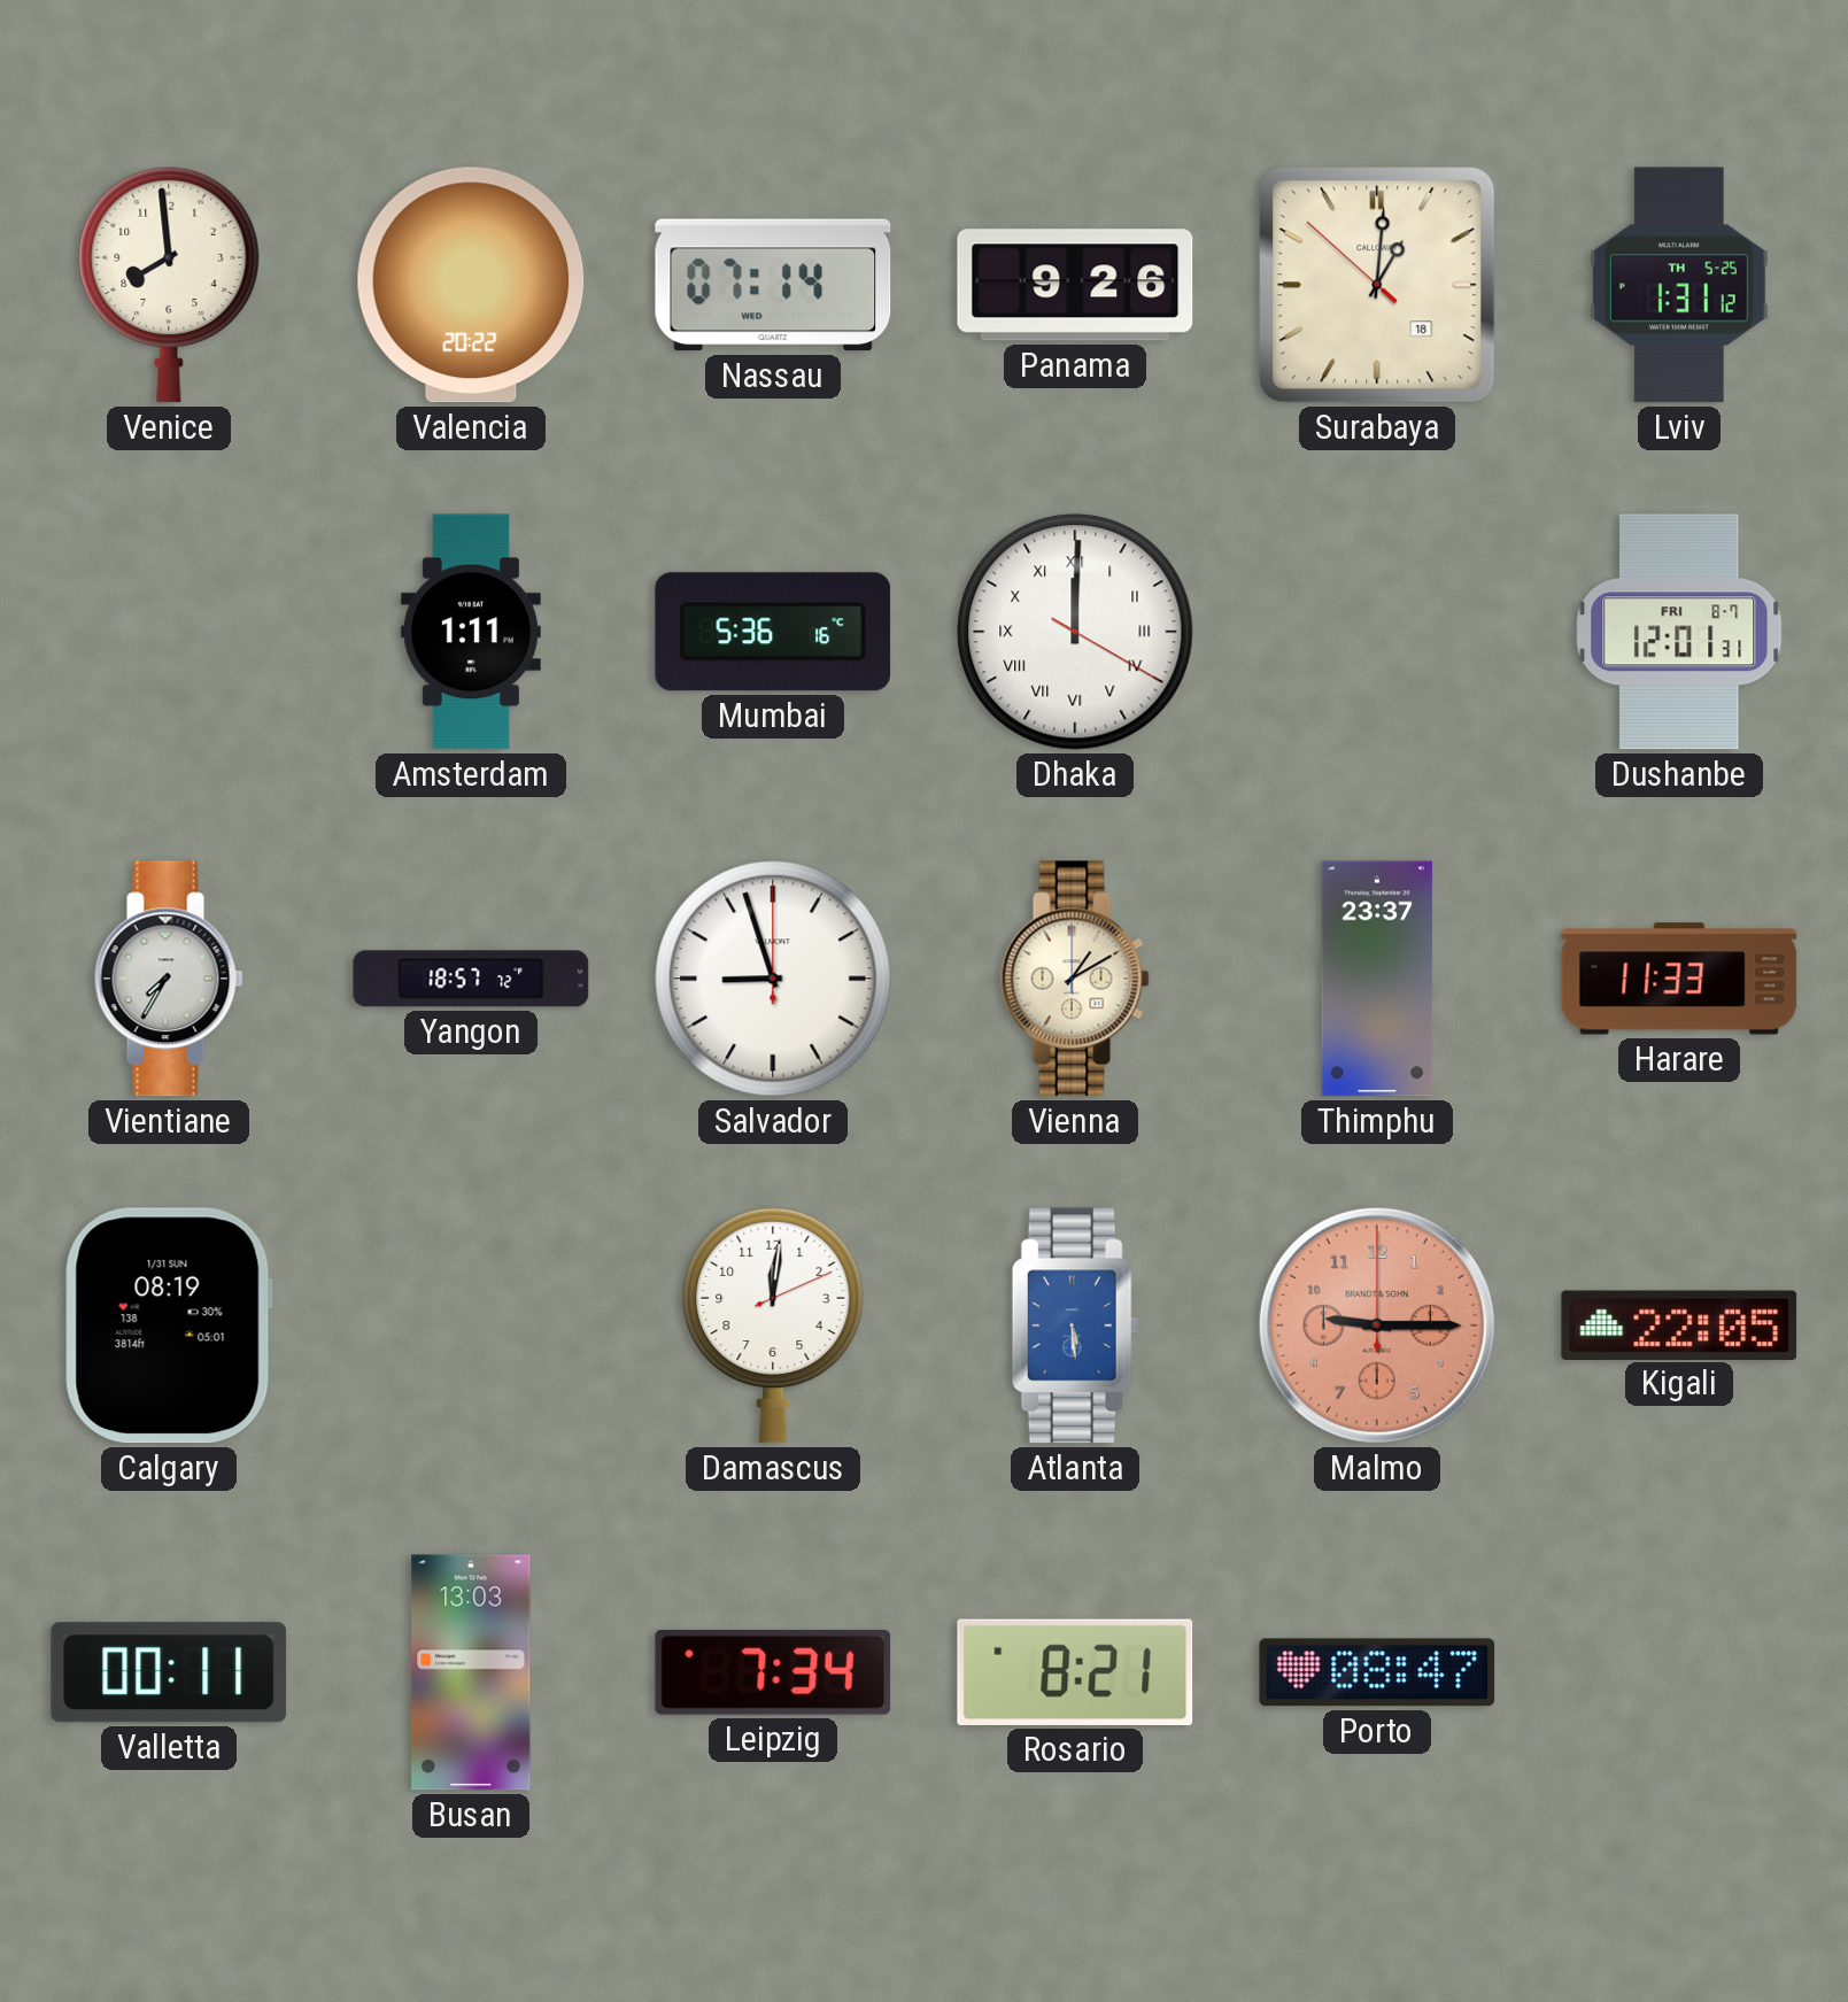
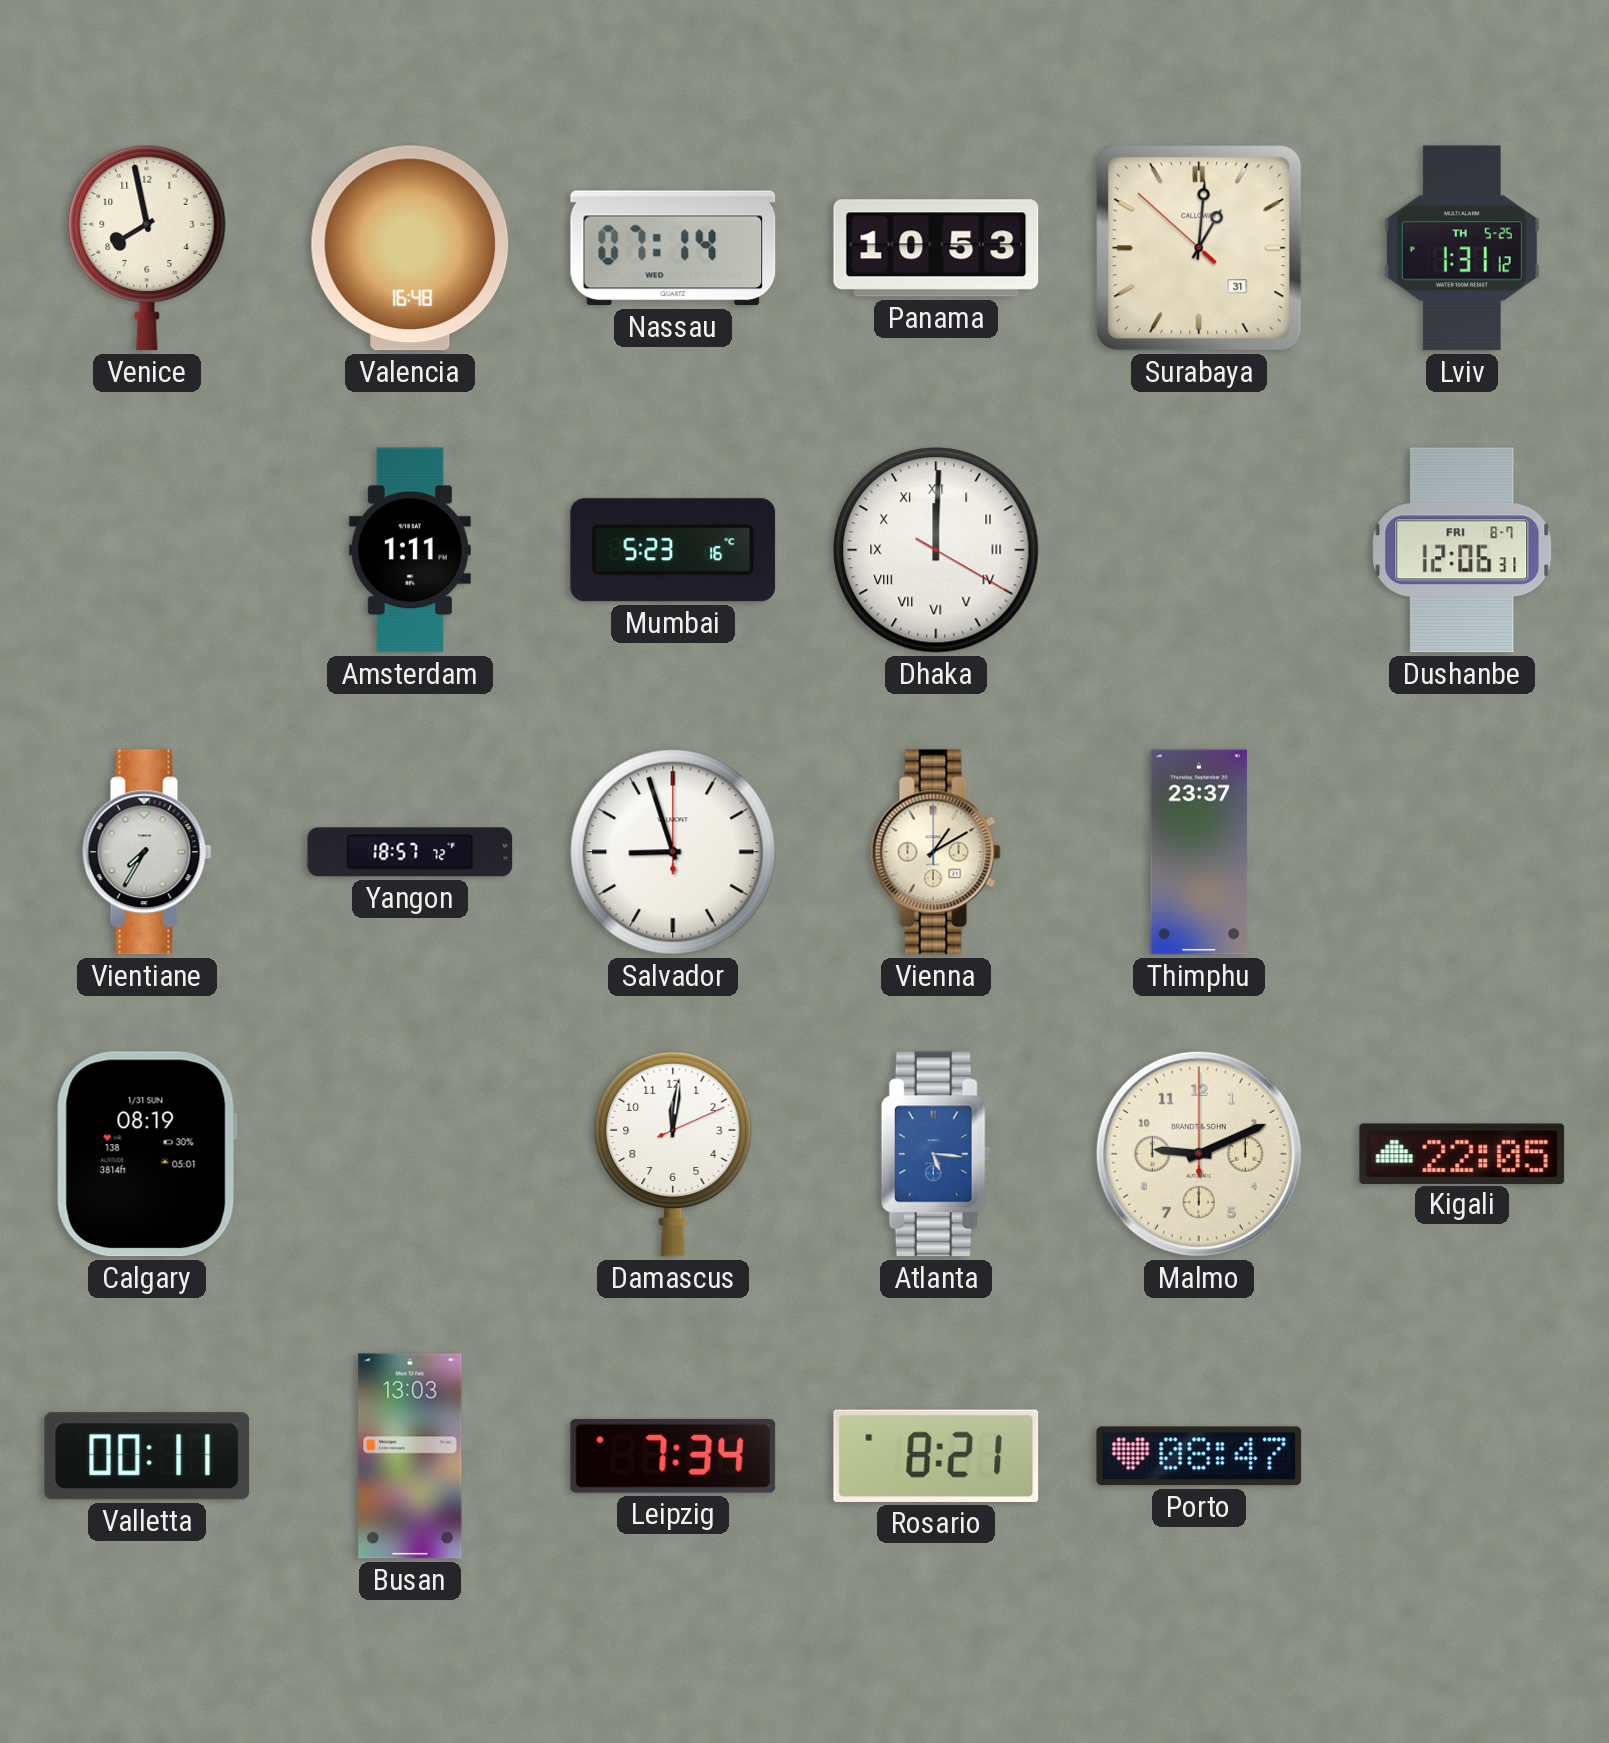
Venice: 7:59 -> 7:58
Valencia: 20:22 -> 16:48
Panama: 9:26 -> 10:53
Surabaya date: 18 -> 31
Mumbai: 5:36 -> 5:23
Dushanbe: 12:01 -> 12:06
Harare: 11:33 -> none
Atlanta: 5:29 -> 5:16
Malmo: 9:15 -> 9:11
Malmo dial: salmon -> cream
